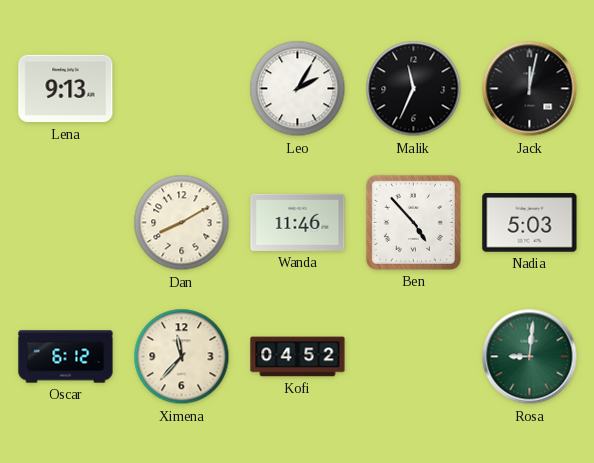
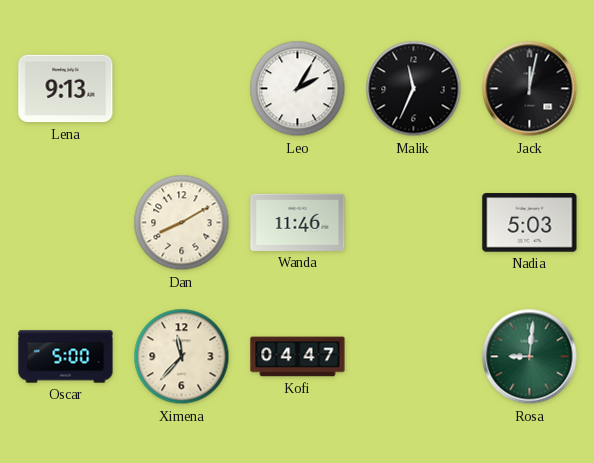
Ben: 4:53 -> none
Oscar: 6:12 -> 5:00
Kofi: 04:52 -> 04:47
